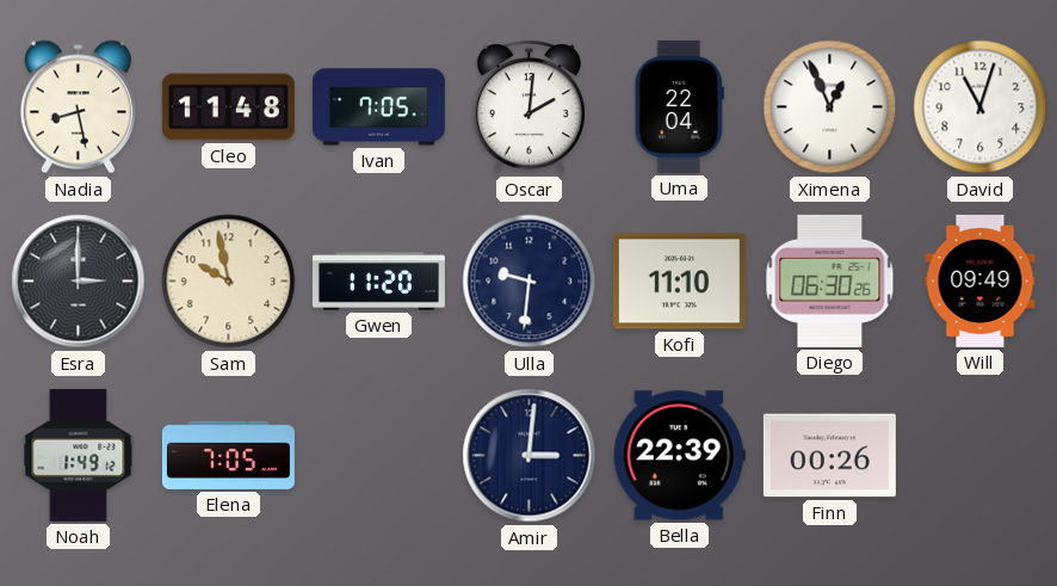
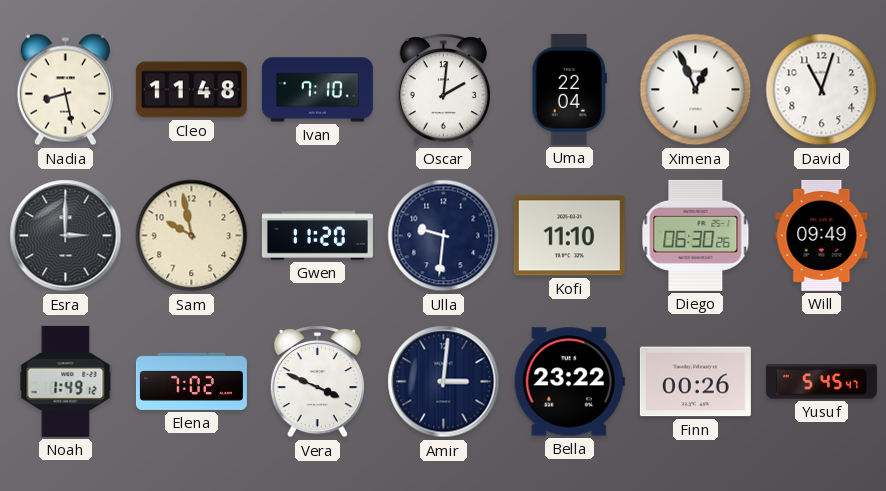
Ivan: 7:05 -> 7:10
Elena: 7:05 -> 7:02
Vera: none -> 3:49
Bella: 22:39 -> 23:22
Yusuf: none -> 5:45
